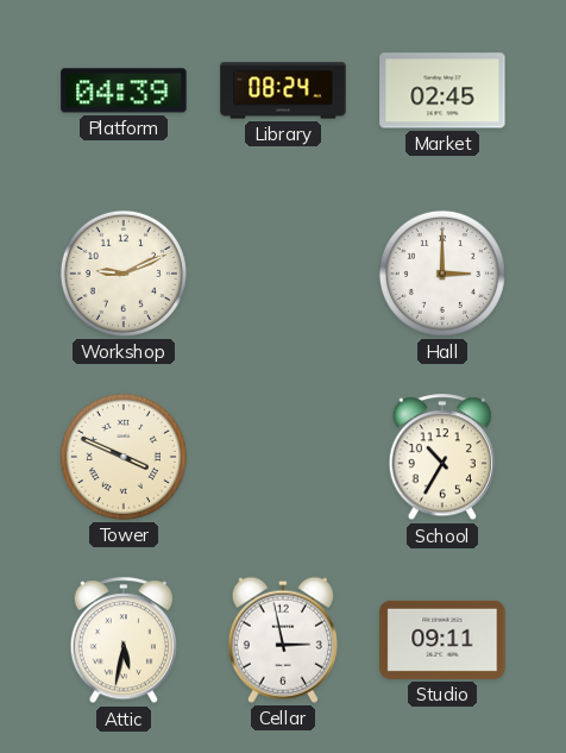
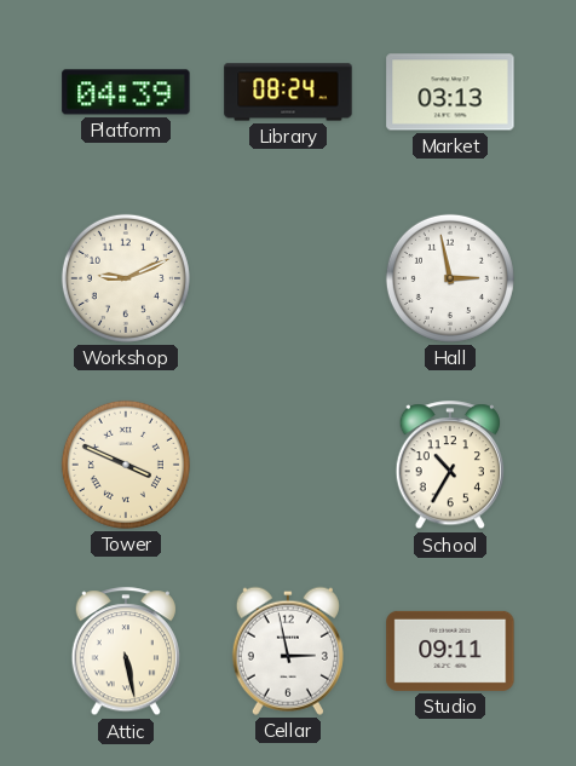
Market: 02:45 -> 03:13
Hall: 3:00 -> 2:58
Attic: 5:32 -> 5:28
